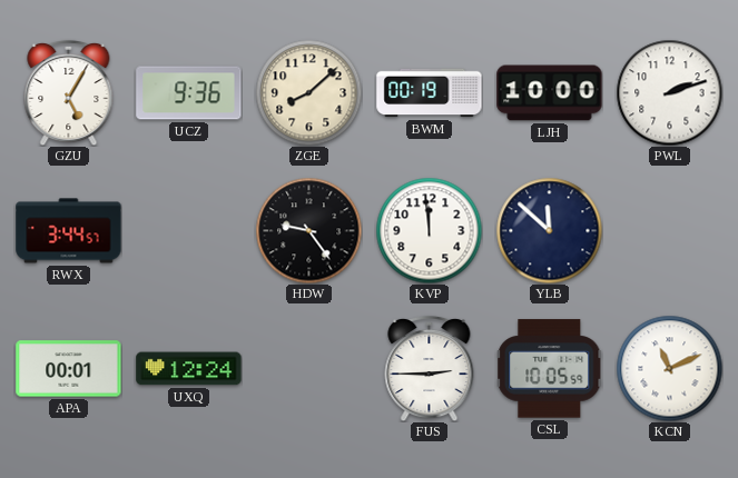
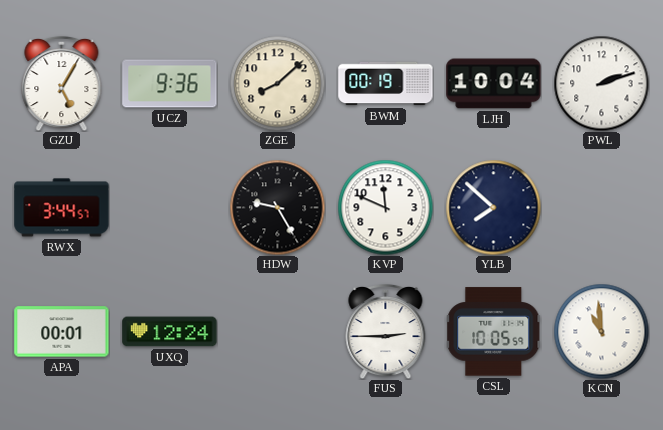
LJH: 10:00 -> 10:04
HDW: 9:24 -> 9:25
KVP: 11:59 -> 11:49
YLB: 11:52 -> 7:52
KCN: 11:11 -> 10:59
